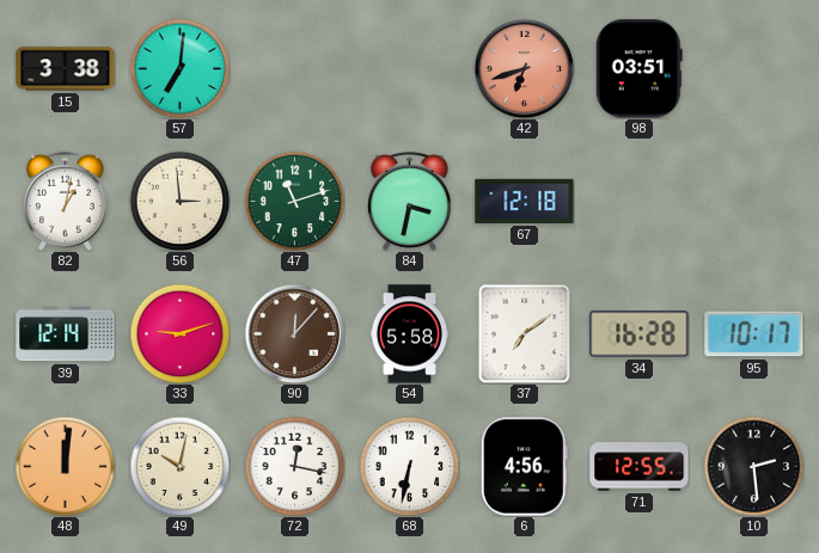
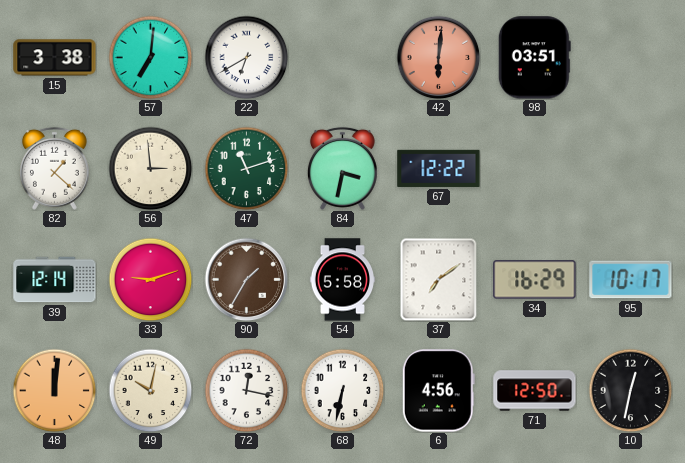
22: none -> 6:40
42: 6:42 -> 6:01
82: 1:02 -> 1:22
67: 12:18 -> 12:22
90: 12:07 -> 1:35
34: 16:28 -> 16:29
71: 12:55 -> 12:50
10: 2:29 -> 12:32
